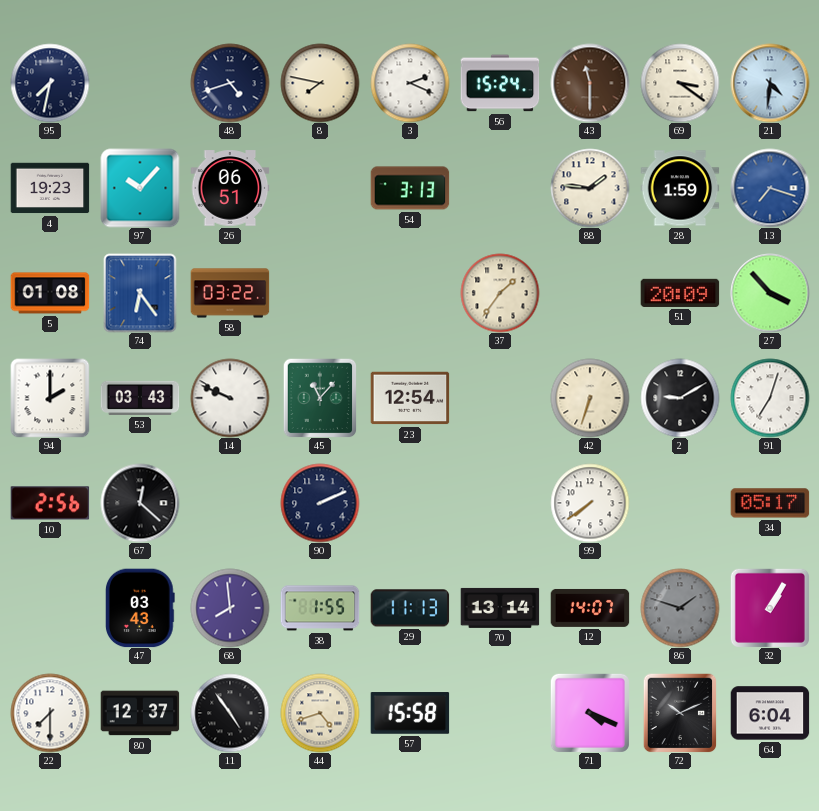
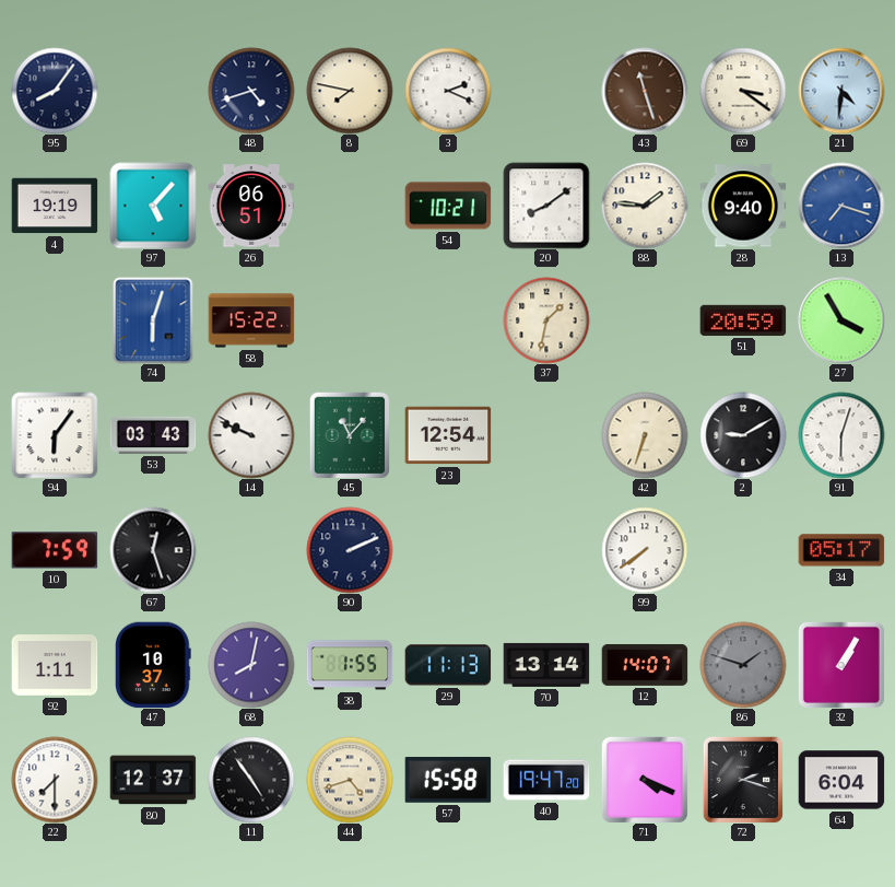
95: 7:32 -> 8:06
56: 15:24 -> none
43: 11:30 -> 11:27
4: 19:23 -> 19:19
97: 10:07 -> 5:07
54: 3:13 -> 10:21
20: none -> 8:09
28: 1:59 -> 9:40
5: 01:08 -> none
74: 6:24 -> 6:03
58: 03:22 -> 15:22
37: 1:36 -> 1:32
51: 20:09 -> 20:59
27: 3:53 -> 3:55
94: 2:00 -> 6:06
91: 7:03 -> 6:03
10: 2:56 -> 7:59
67: 12:22 -> 12:27
92: none -> 1:11
47: 03:43 -> 10:37
68: 7:59 -> 8:02
40: none -> 19:47
72: 10:11 -> 2:18
